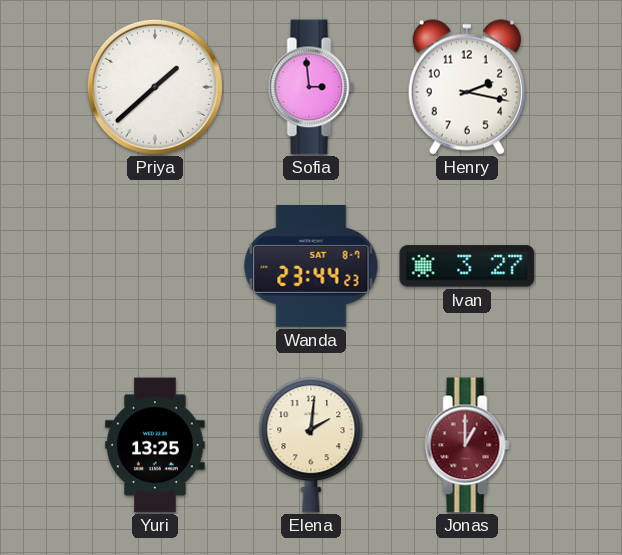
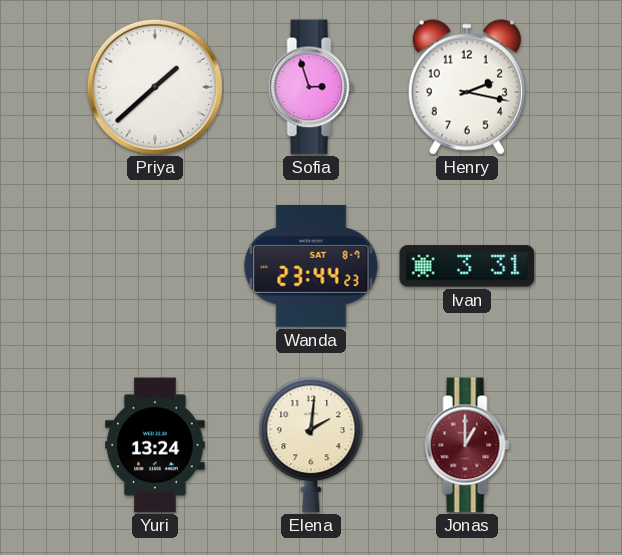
Sofia: 2:59 -> 2:57
Ivan: 3:27 -> 3:31
Yuri: 13:25 -> 13:24
